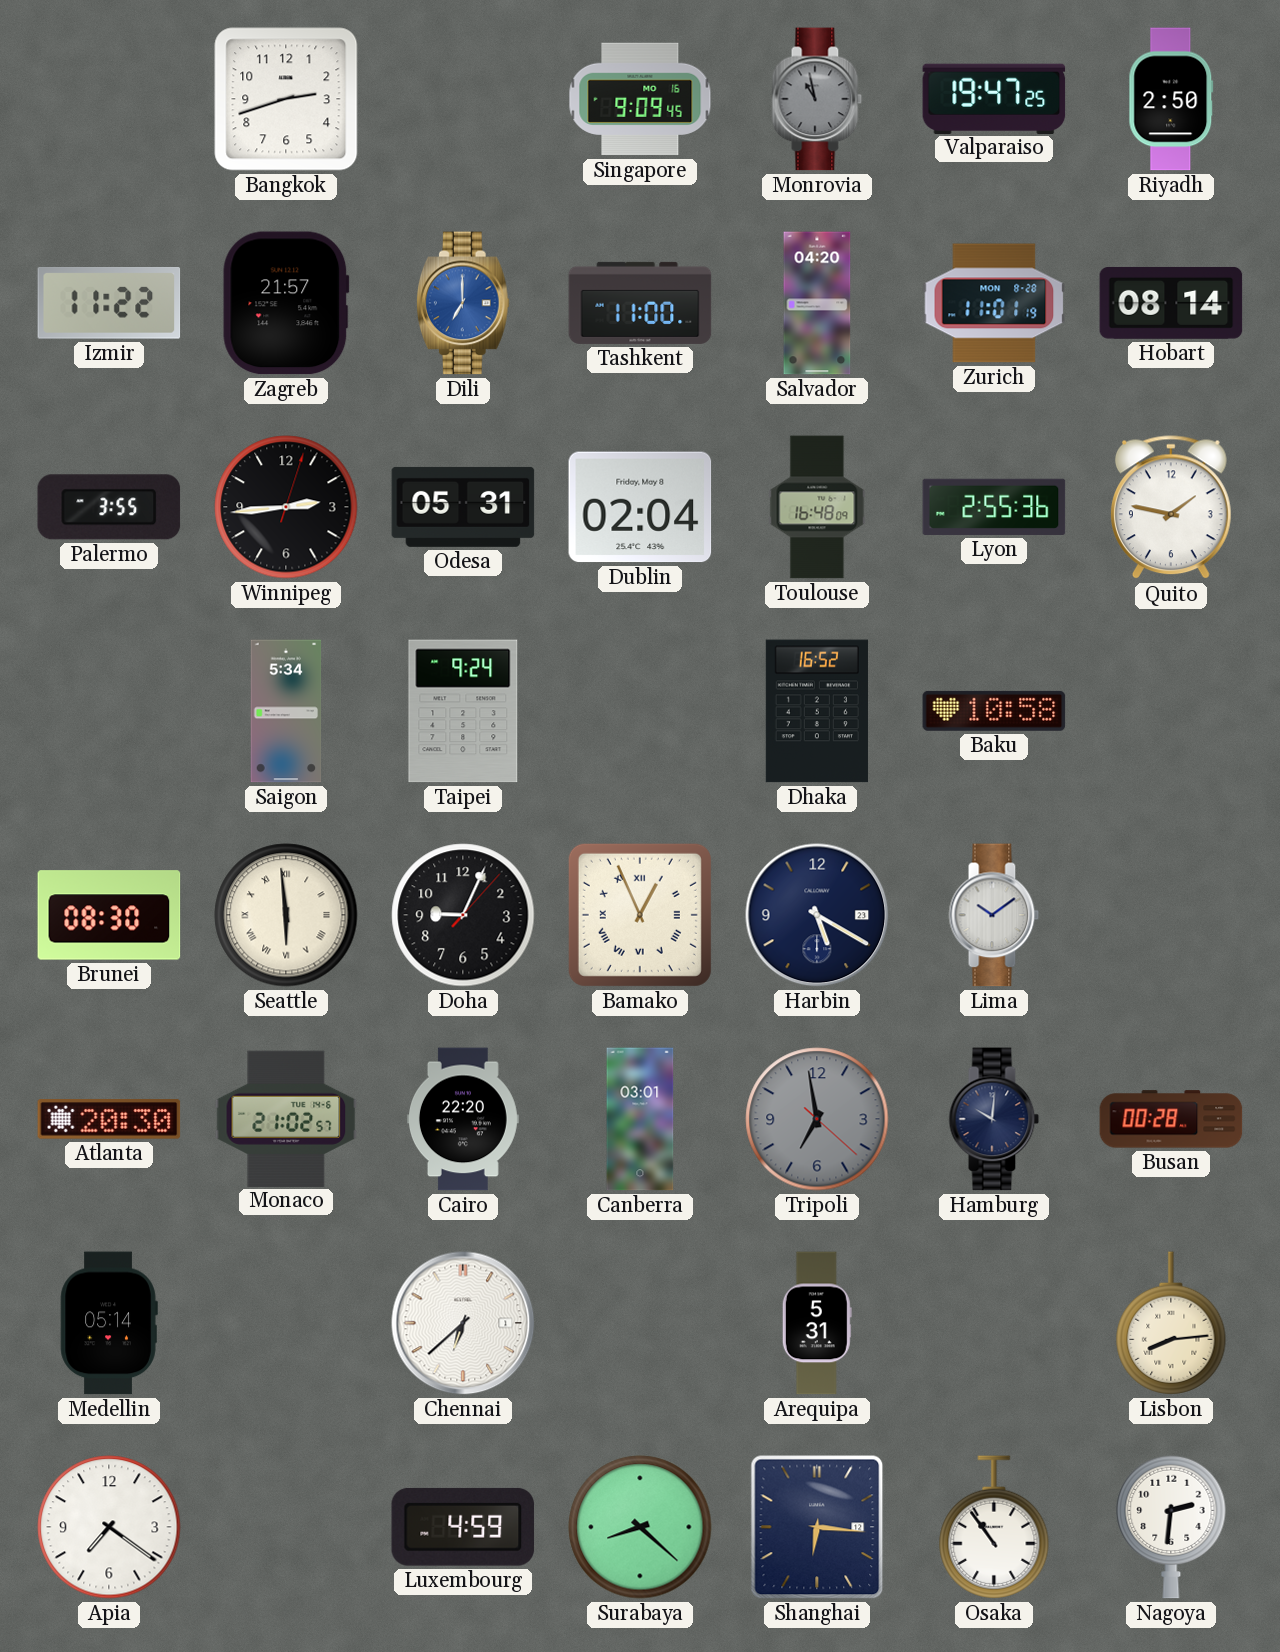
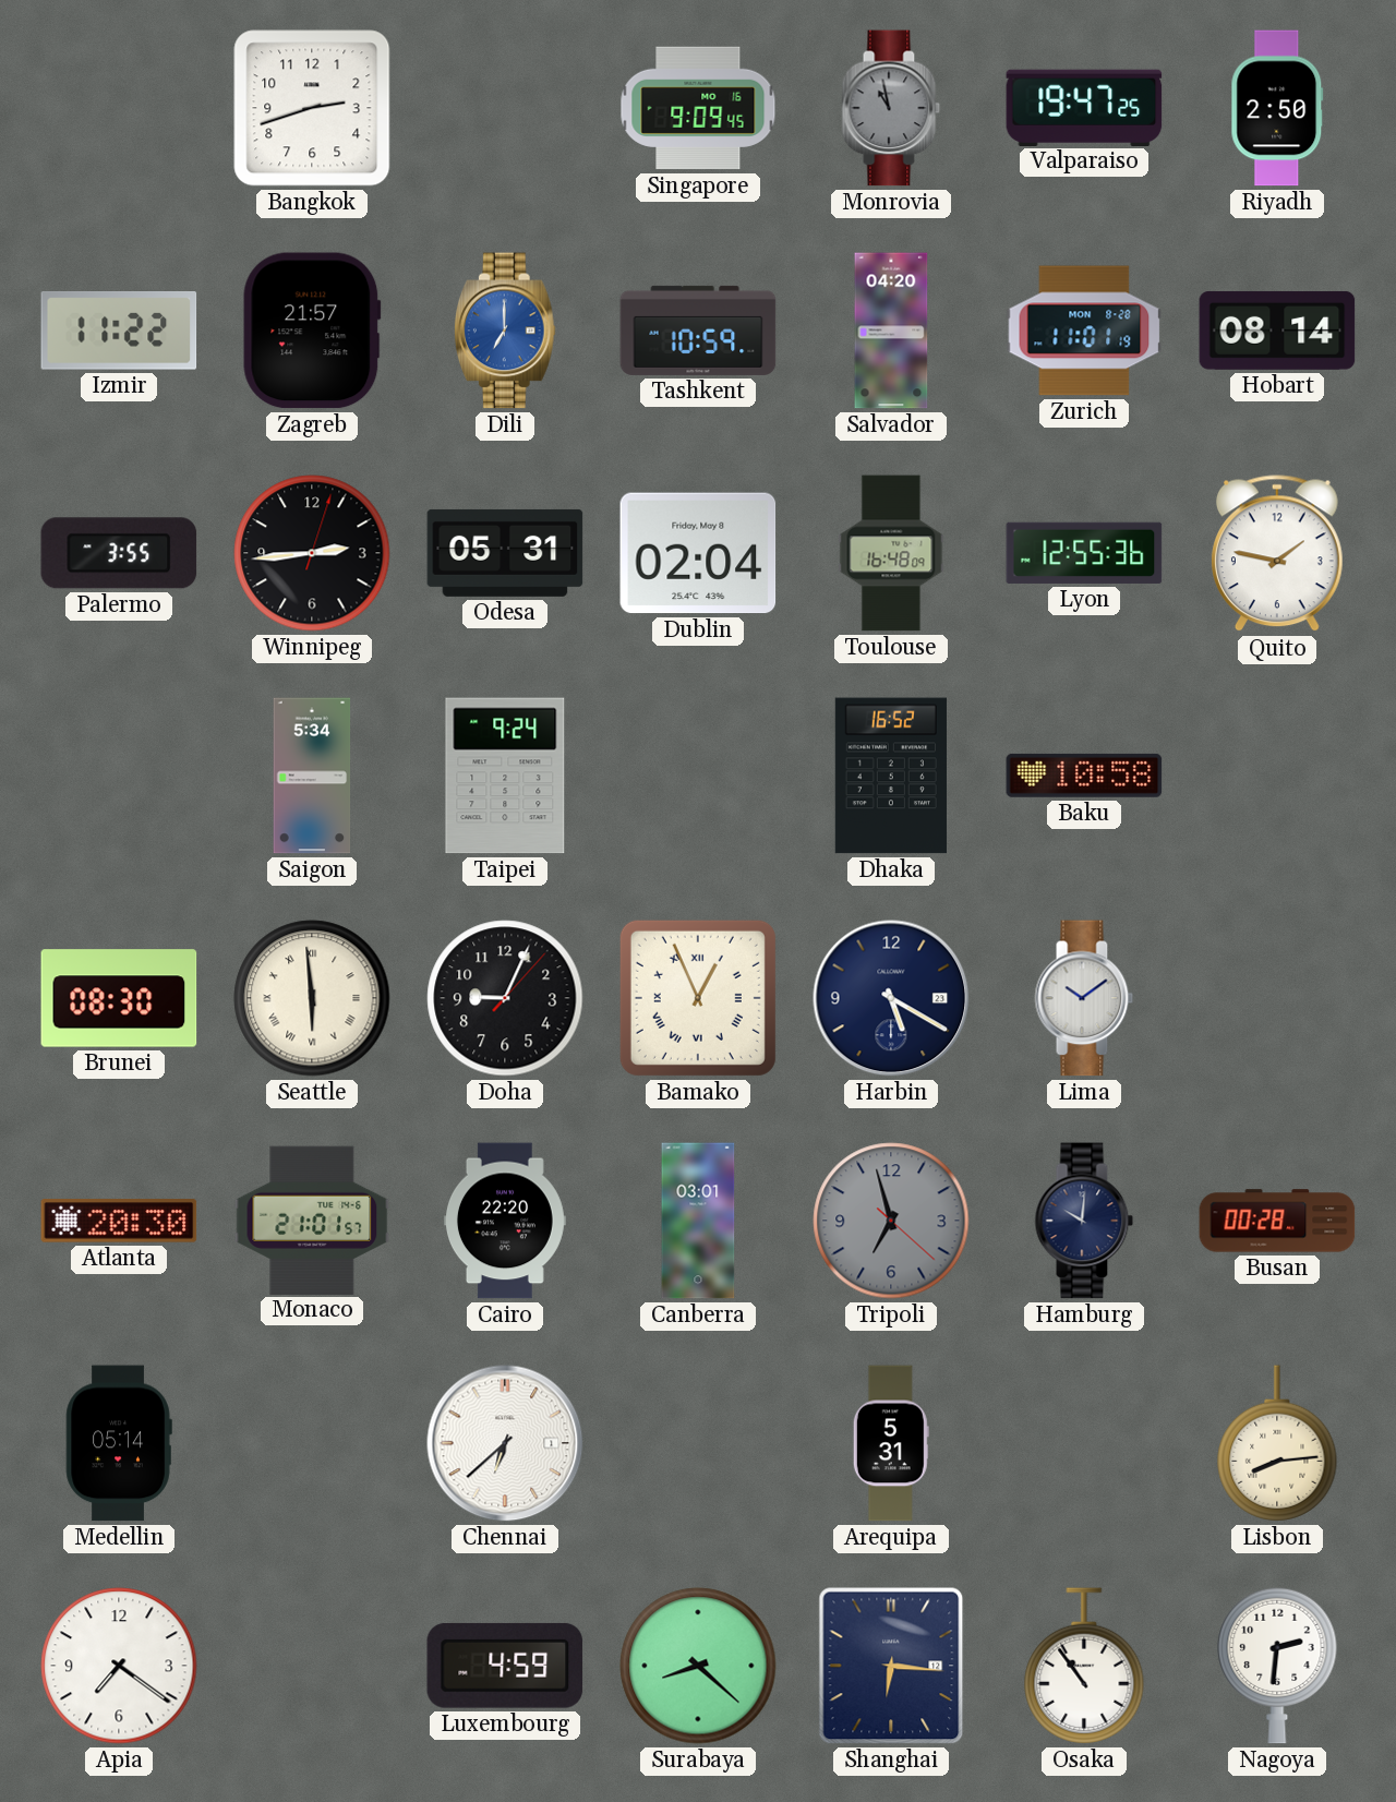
Tashkent: 11:00 -> 10:59
Lyon: 2:55 -> 12:55
Monaco: 21:02 -> 21:01
Tripoli: 6:58 -> 6:57
